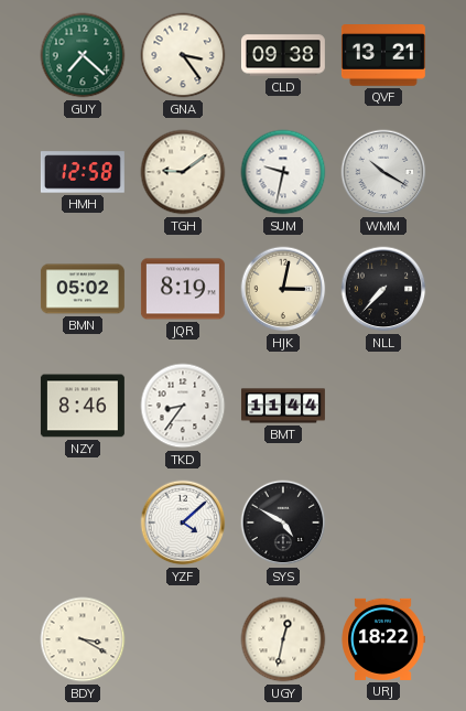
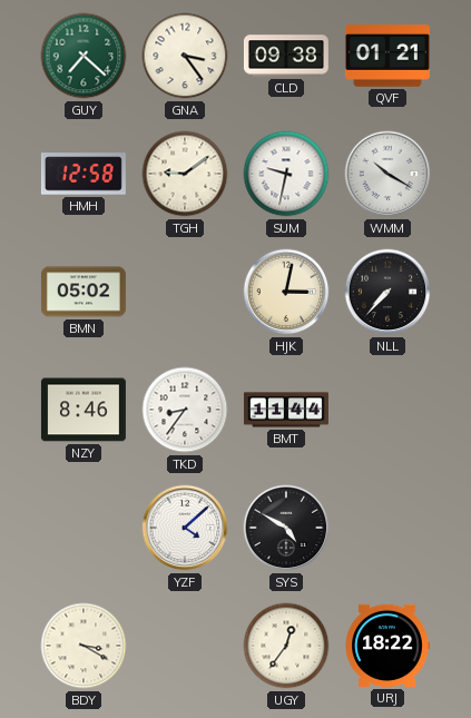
QVF: 13:21 -> 01:21
JQR: 8:19 -> none
UGY: 12:32 -> 12:36
